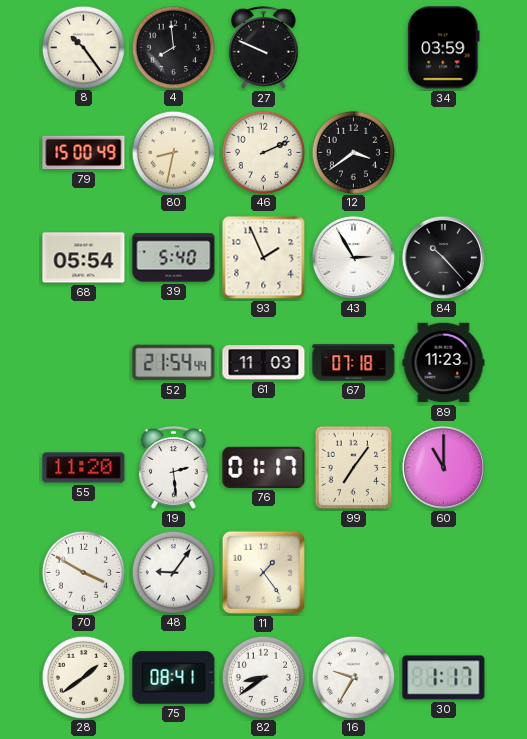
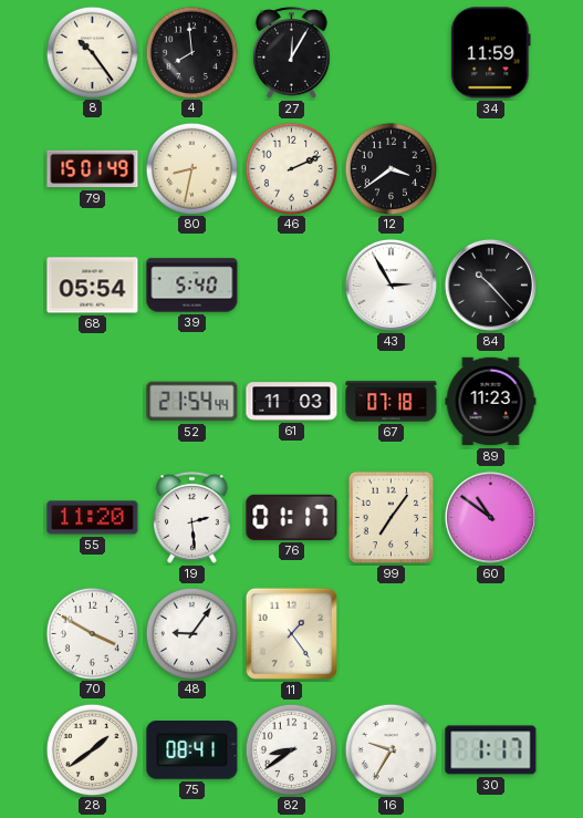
27: 9:49 -> 12:05
34: 03:59 -> 11:59
79: 15:00 -> 15:01
93: 1:56 -> none
60: 11:00 -> 10:51
